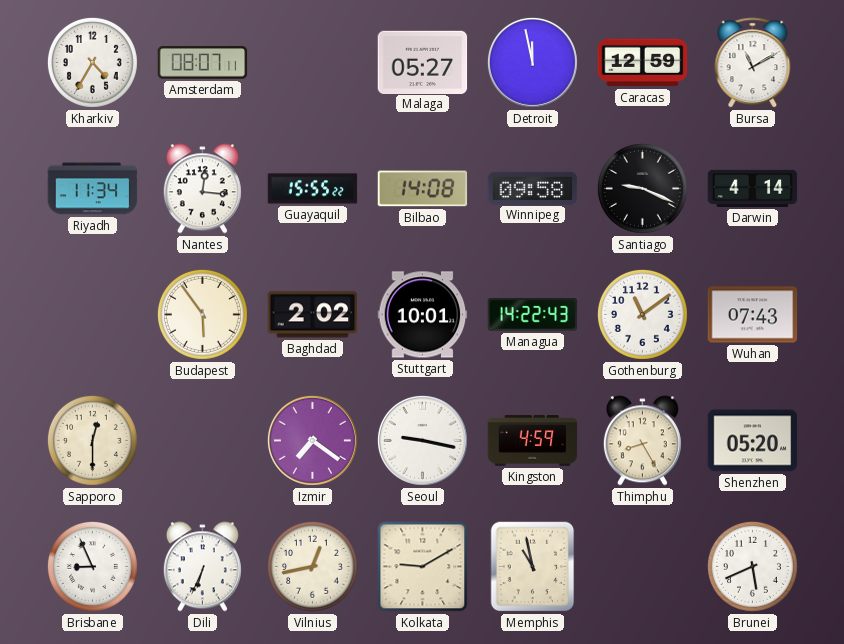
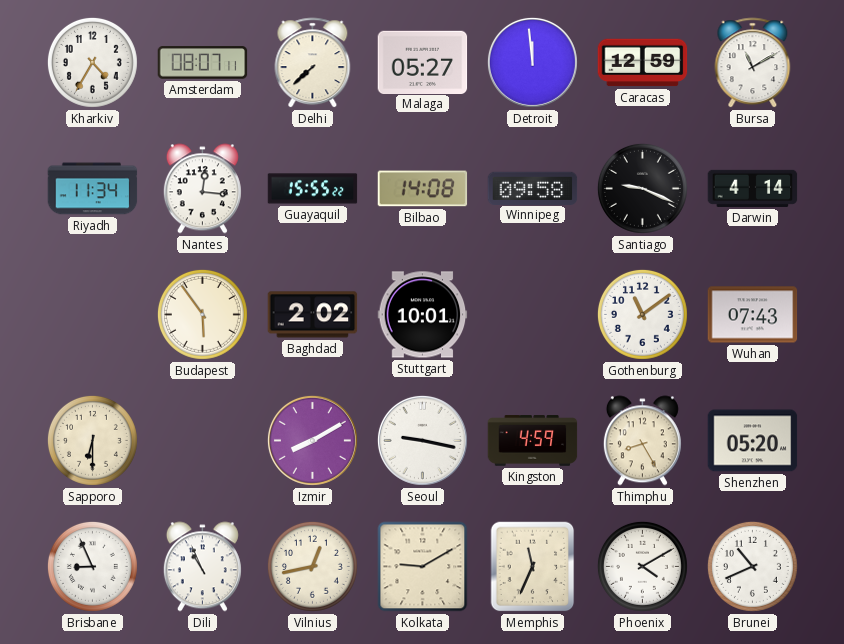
Delhi: none -> 7:38
Detroit: 11:58 -> 11:59
Managua: 14:22 -> none
Sapporo: 12:30 -> 6:30
Izmir: 7:21 -> 8:10
Dili: 6:34 -> 10:56
Memphis: 10:58 -> 11:34
Phoenix: none -> 4:10
Brunei: 5:41 -> 10:41
